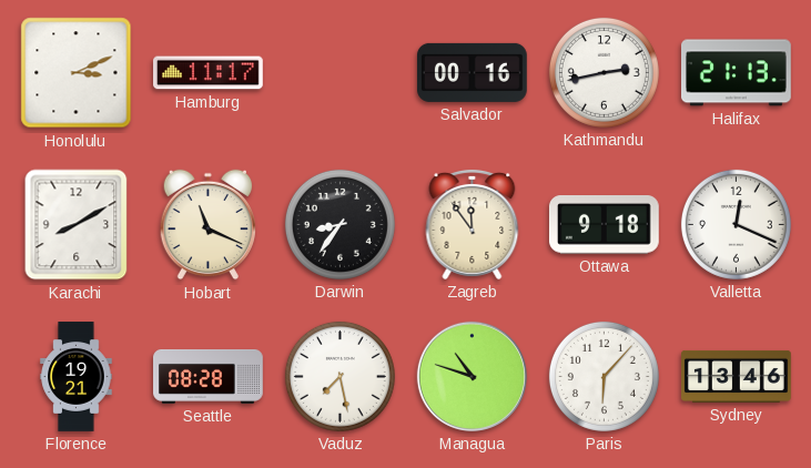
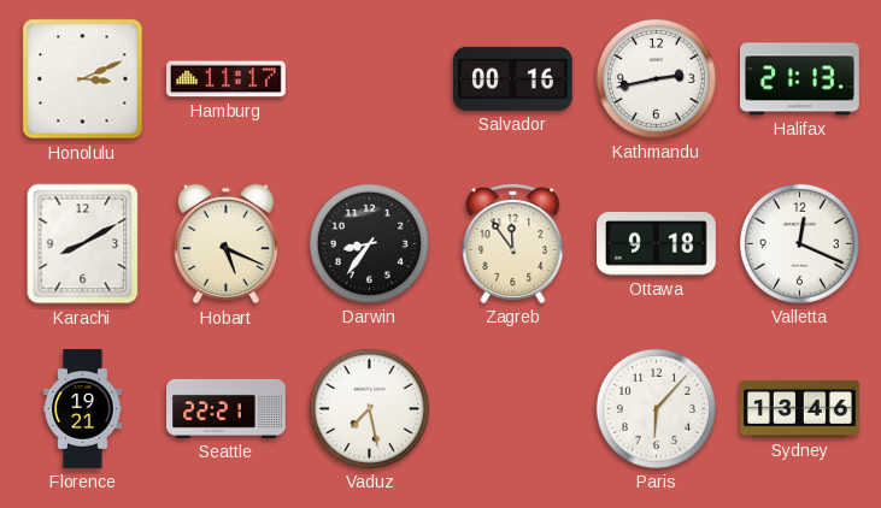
Hobart: 11:19 -> 5:19
Seattle: 08:28 -> 22:21
Managua: 10:48 -> none
